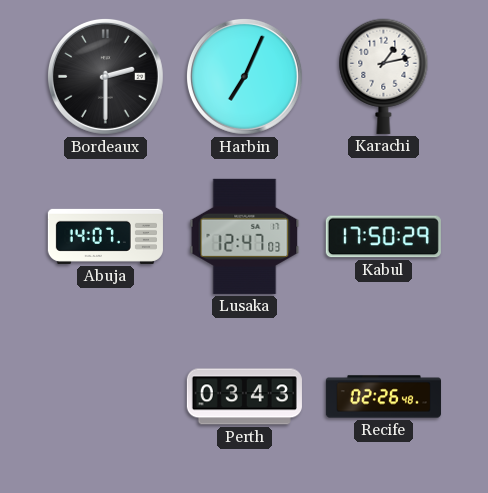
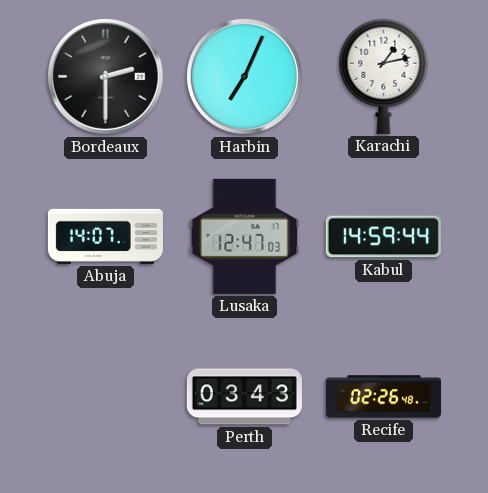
Kabul: 17:50 -> 14:59
